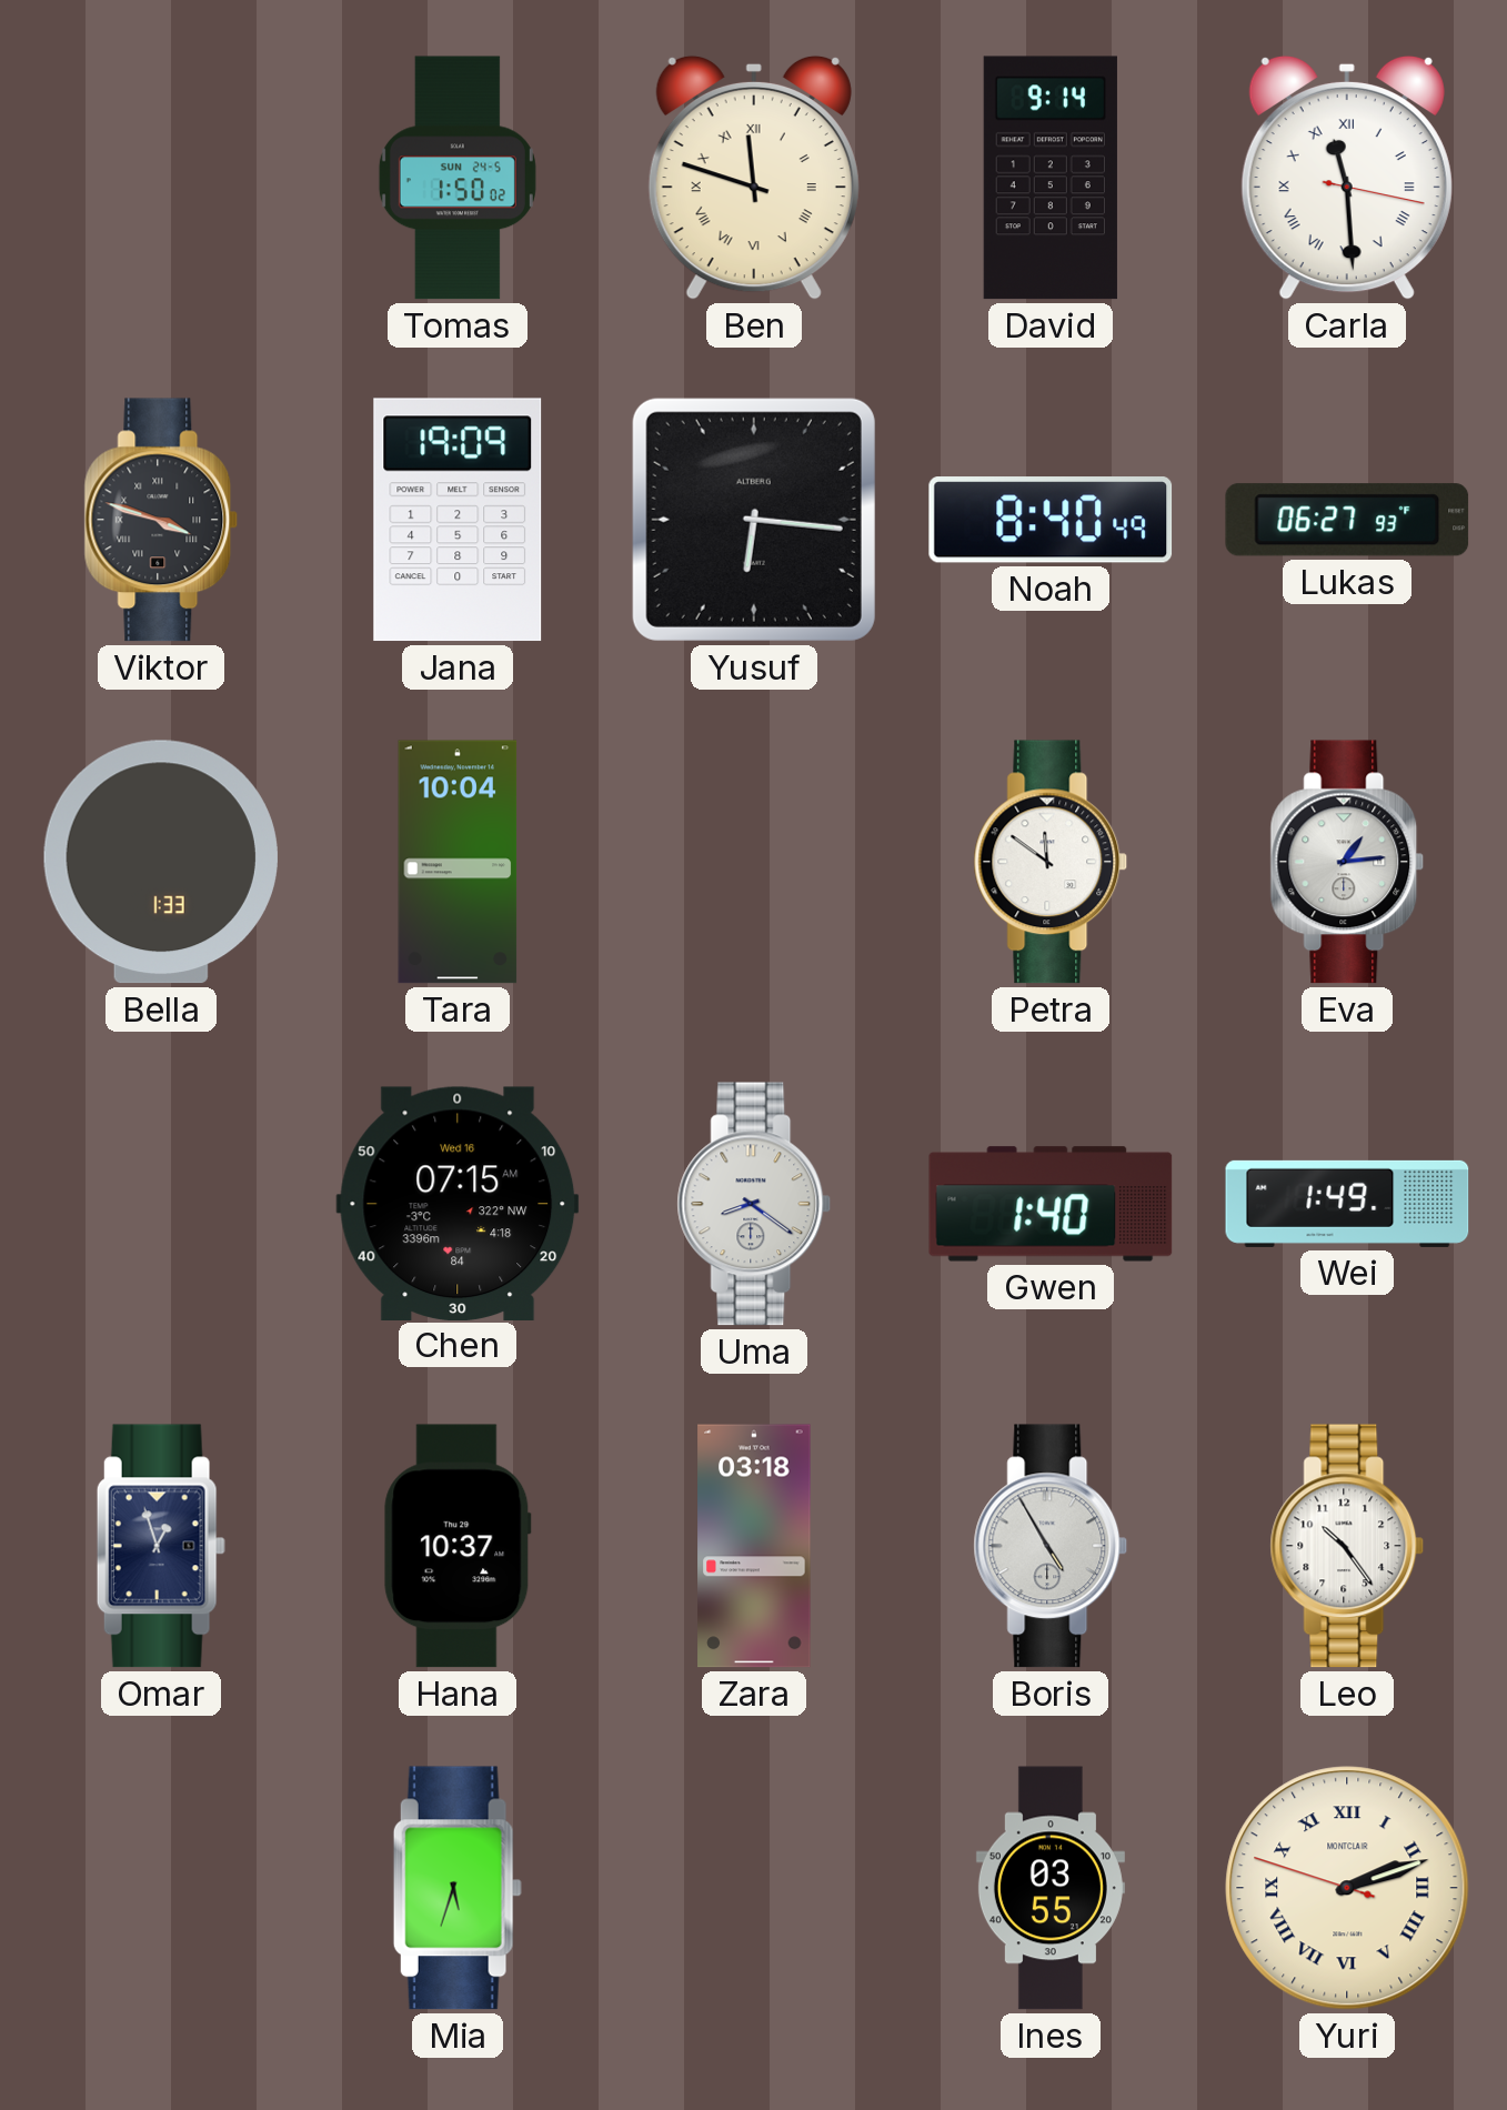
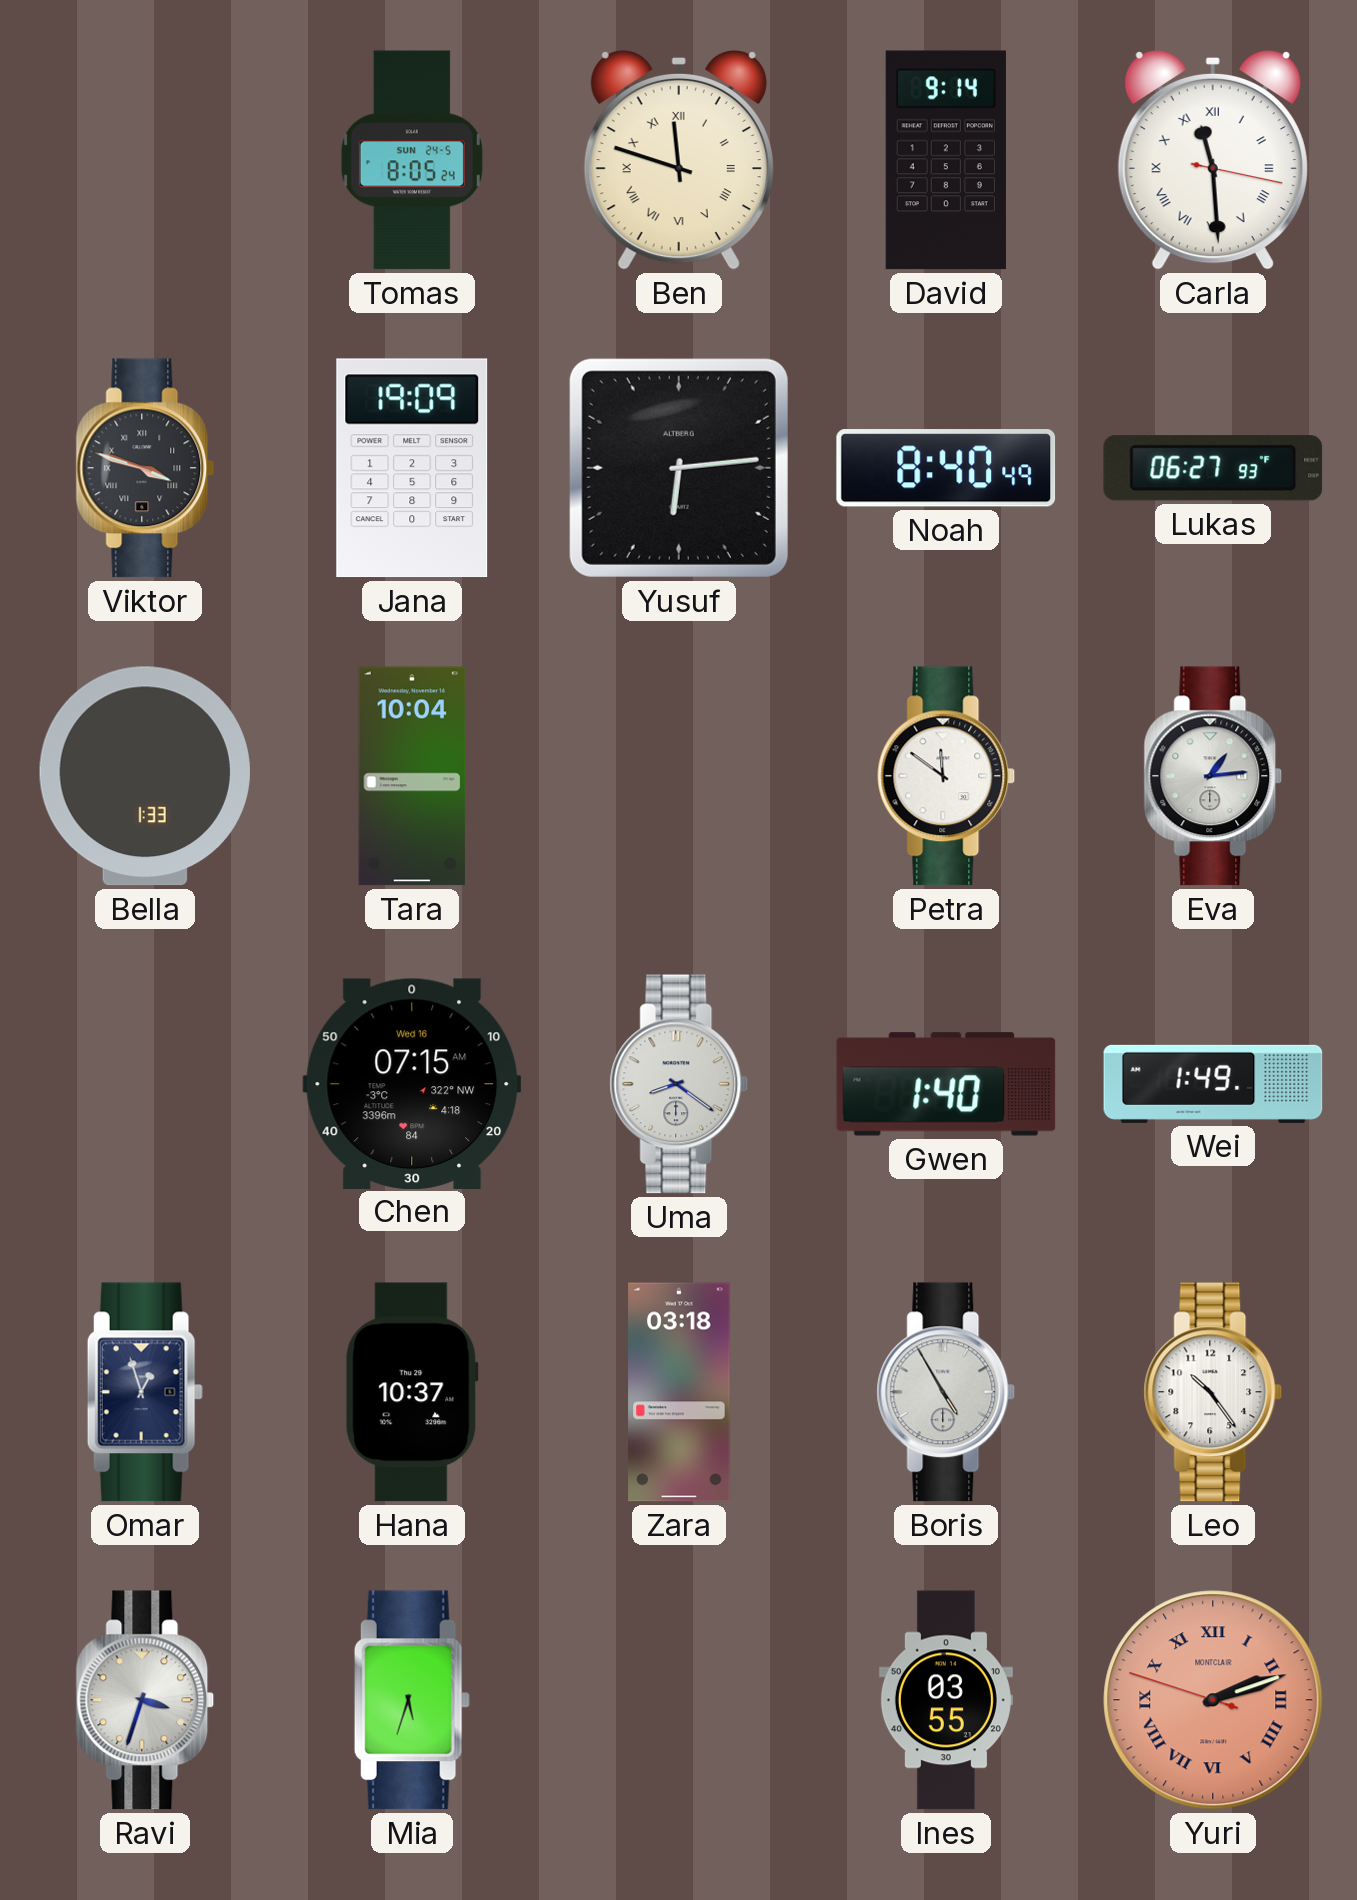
Tomas: 1:50 -> 8:05
Yusuf: 6:16 -> 6:14
Ravi: none -> 3:33
Yuri dial: cream -> salmon
